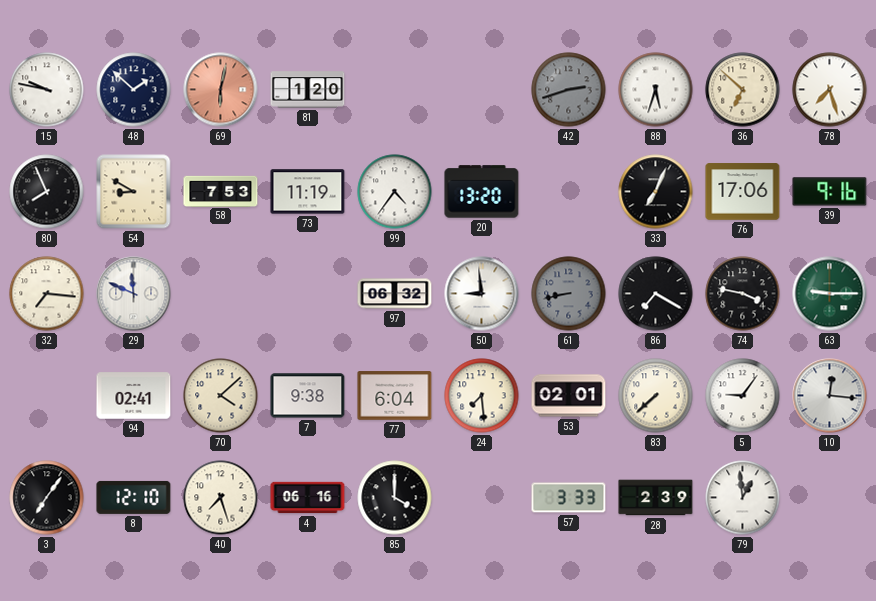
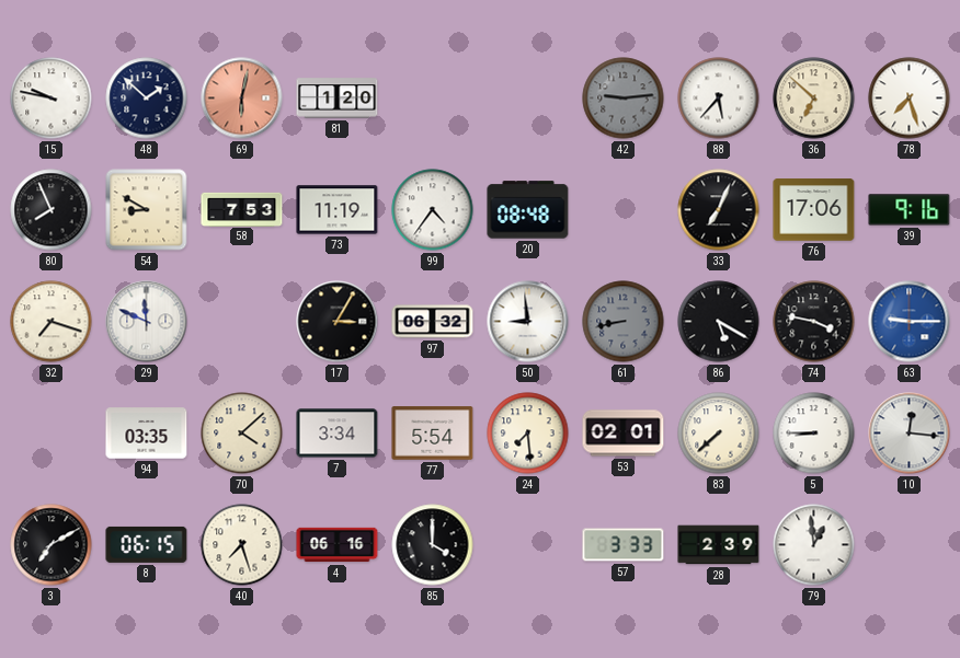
42: 2:42 -> 9:14
88: 5:33 -> 5:37
20: 13:20 -> 08:48
32: 7:16 -> 7:18
17: none -> 3:05
86: 7:20 -> 5:20
63 dial: green -> blue
94: 02:41 -> 03:35
7: 9:38 -> 3:34
77: 6:04 -> 5:54
5: 9:06 -> 8:45
3: 7:06 -> 7:10
8: 12:10 -> 06:15
